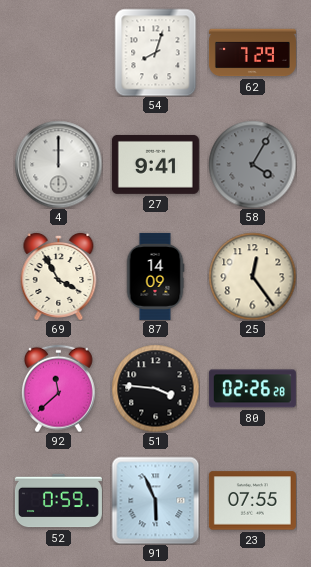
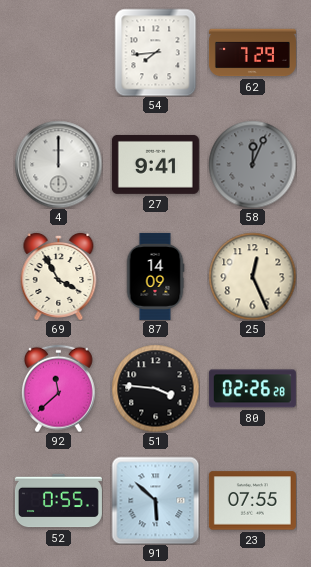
54: 8:03 -> 7:44
58: 4:05 -> 12:04
25: 12:24 -> 12:26
52: 0:59 -> 0:55
91: 5:56 -> 5:52
